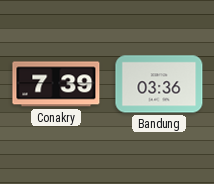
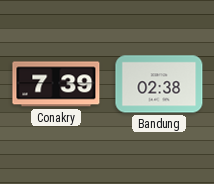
Bandung: 03:36 -> 02:38
